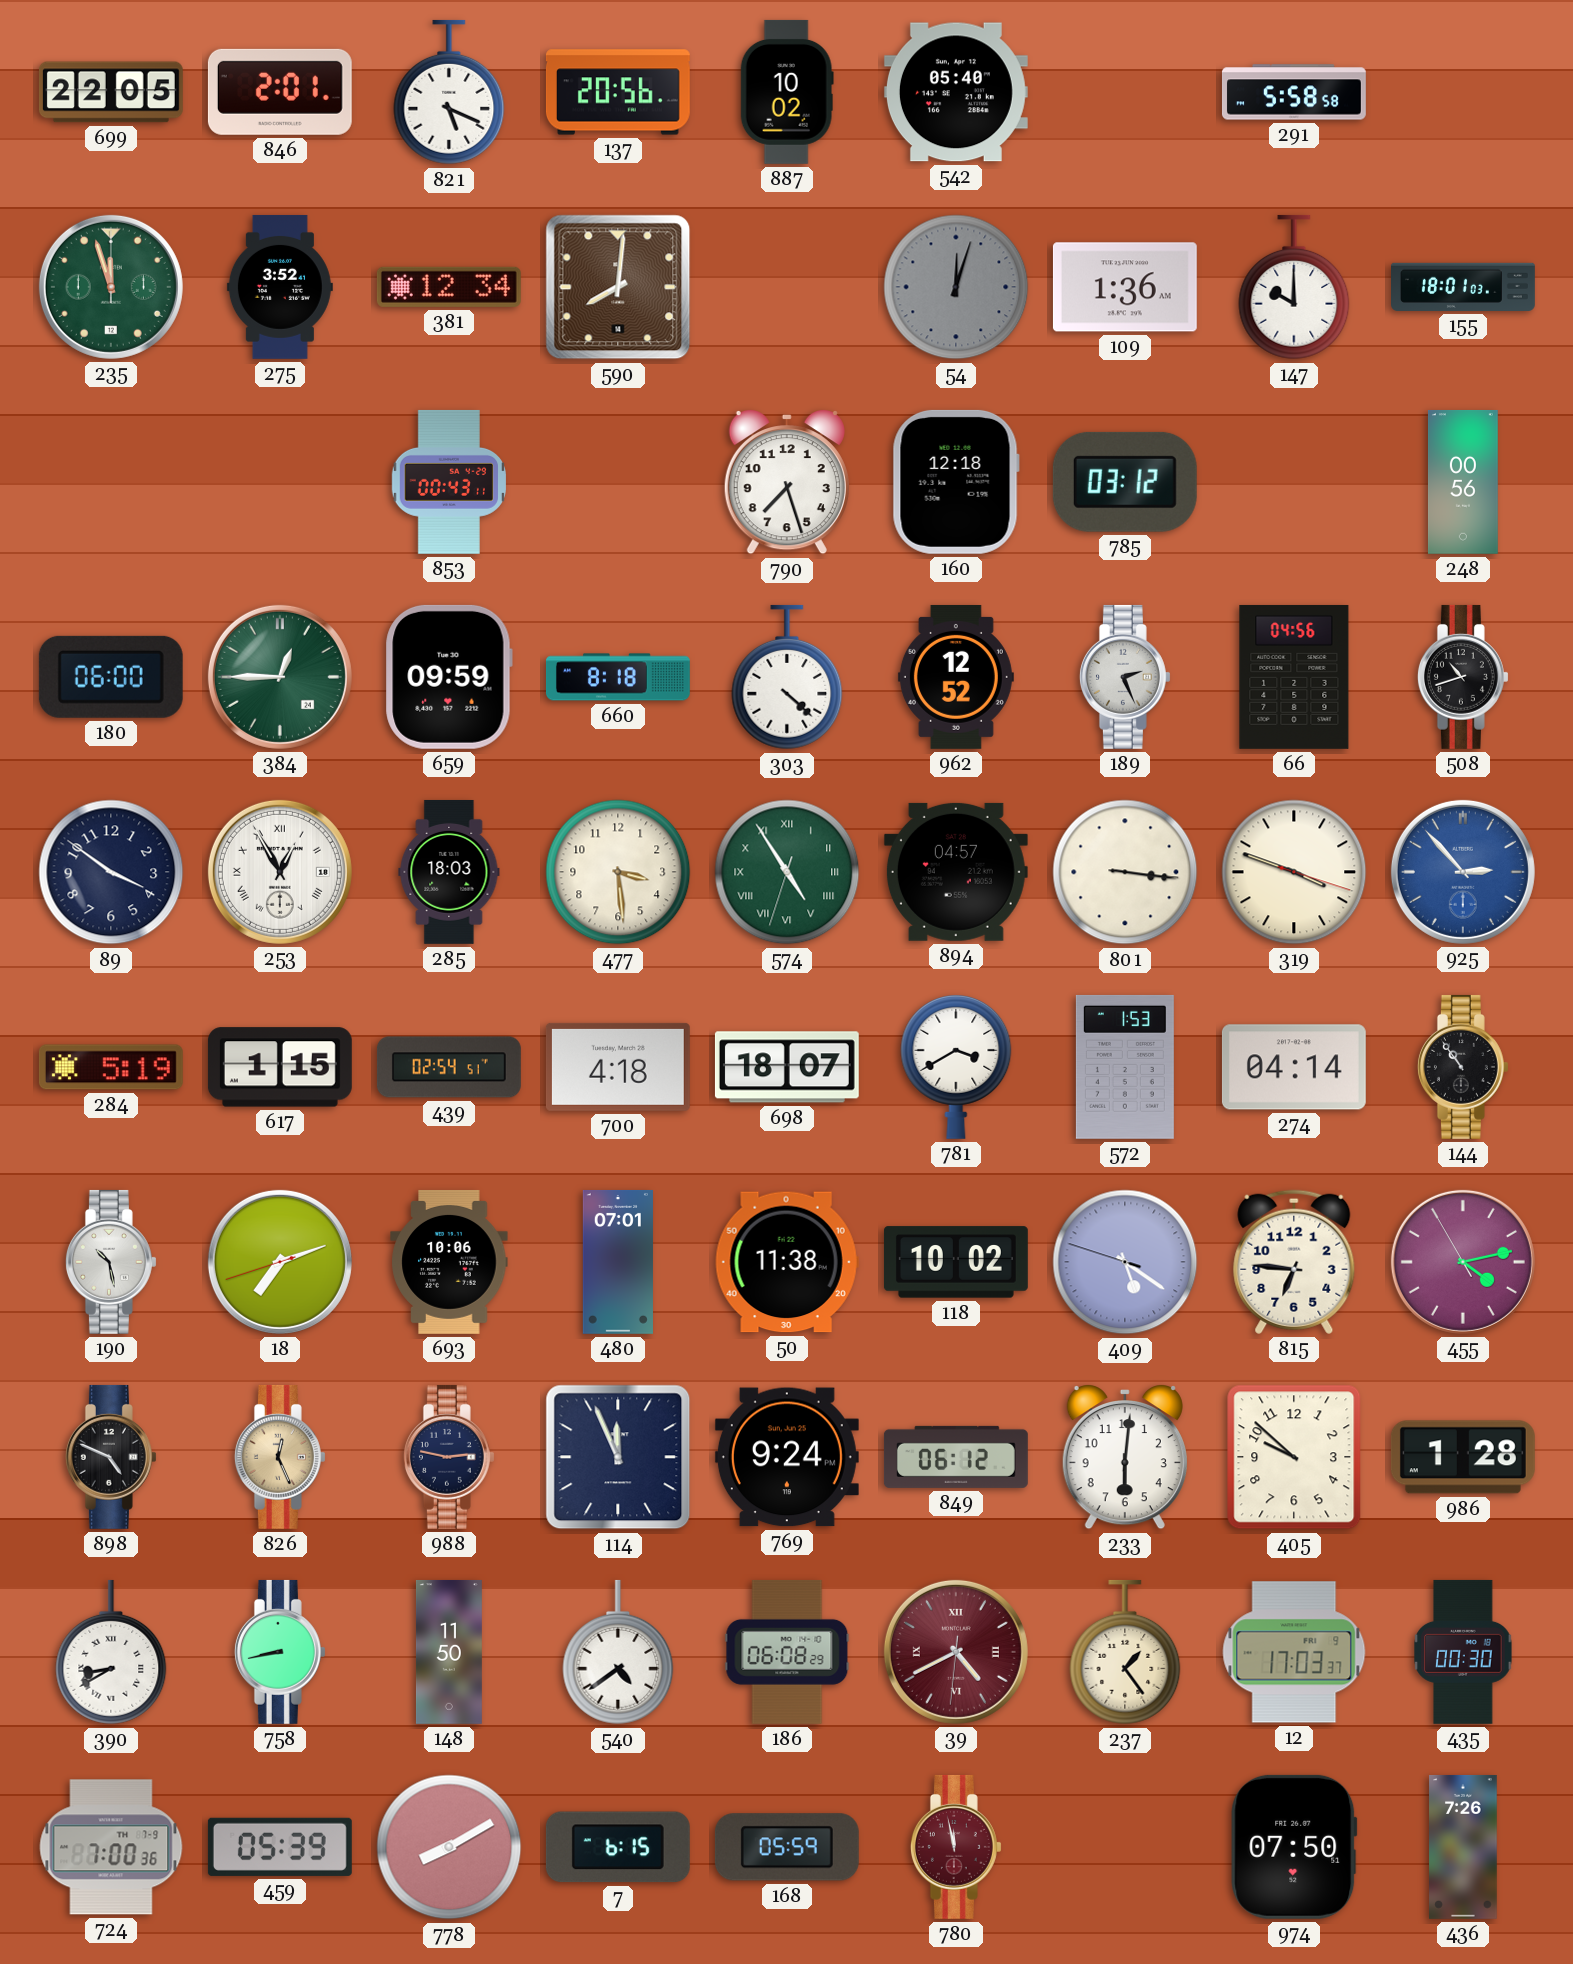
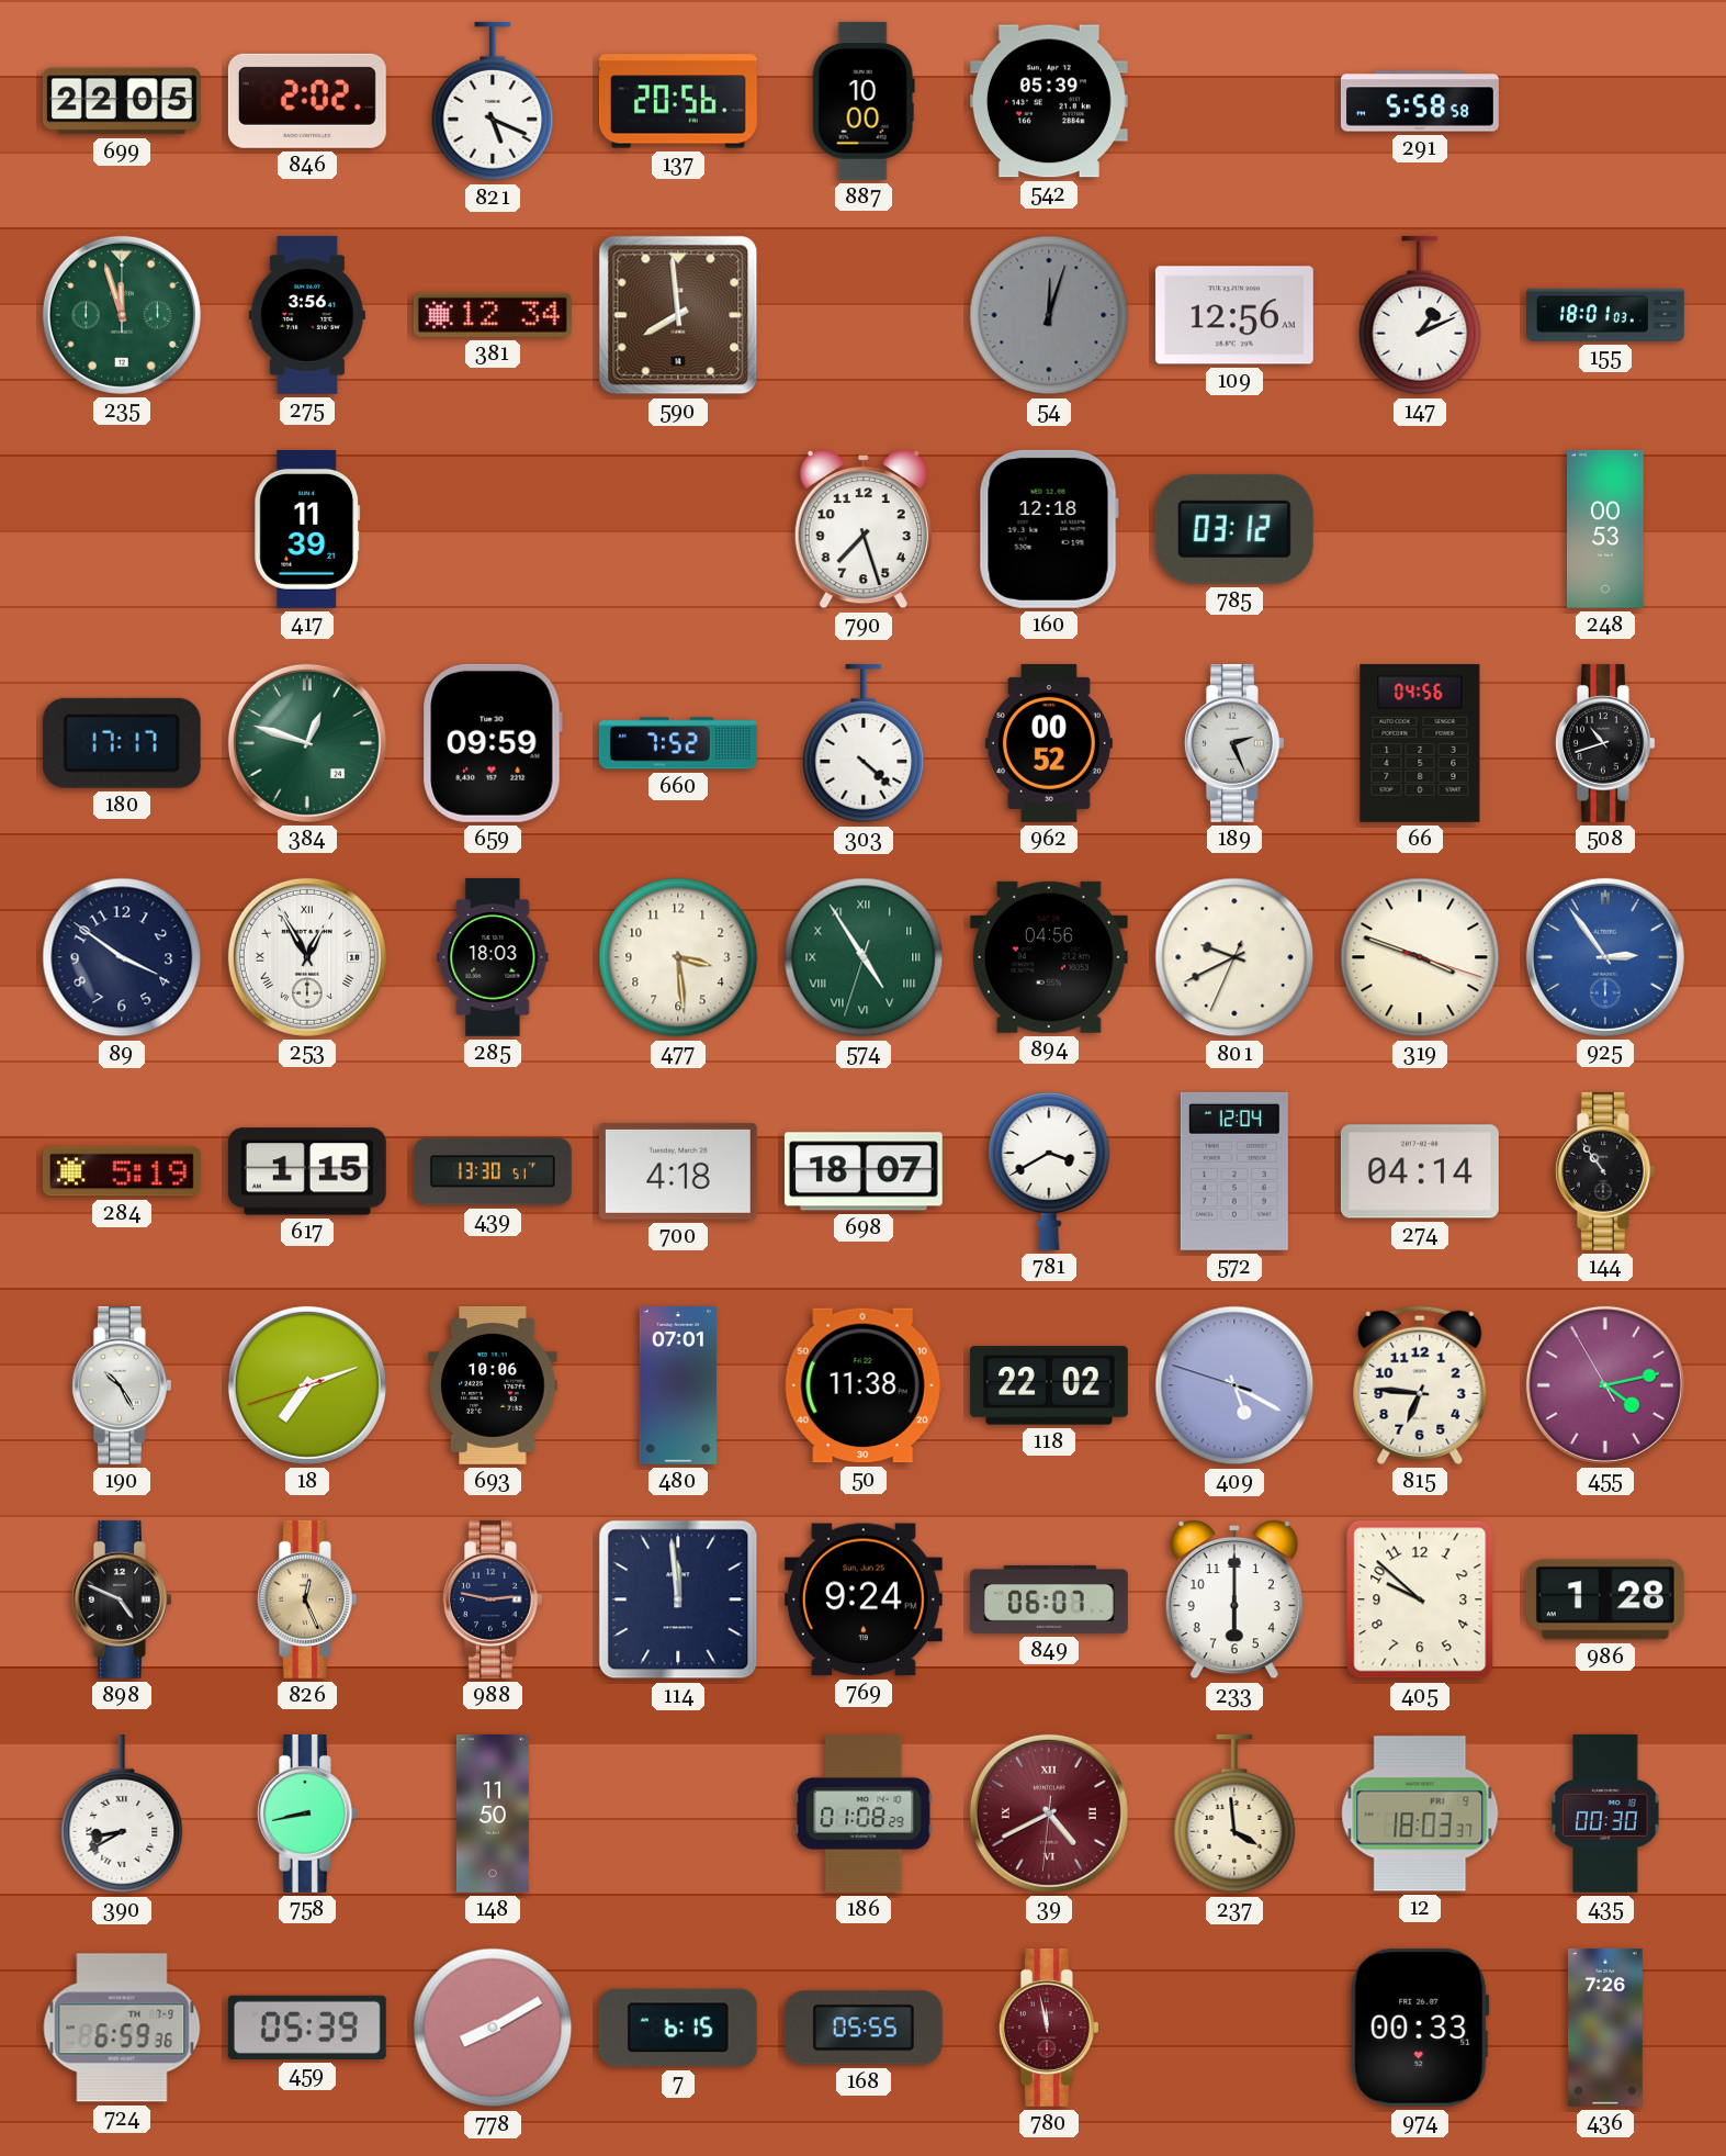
846: 2:01 -> 2:02
887: 10:02 -> 10:00
542: 05:40 -> 05:39
275: 3:52 -> 3:56
590: 8:01 -> 7:59
109: 1:36 -> 12:56
147: 10:00 -> 1:11
417: none -> 11:39
853: 00:43 -> none
248: 00:56 -> 00:53
180: 06:00 -> 17:17
384: 12:45 -> 12:48
660: 8:18 -> 7:52
962: 12:52 -> 00:52
894: 04:57 -> 04:56
801: 3:16 -> 9:40
925: 2:53 -> 2:54
439: 02:54 -> 13:30
572: 1:53 -> 12:04
190: 10:28 -> 10:25
118: 10:02 -> 22:02
409: 5:20 -> 5:19
114: 11:56 -> 11:59
849: 06:12 -> 06:07
233: 6:01 -> 6:00
540: 4:39 -> none
186: 06:08 -> 01:08
237: 1:24 -> 3:59
12: 17:03 -> 18:03
724: 7:00 -> 6:59
168: 05:59 -> 05:55
974: 07:50 -> 00:33
